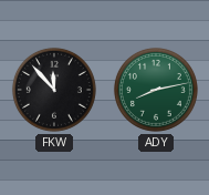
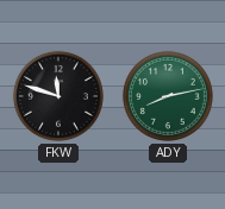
FKW: 11:53 -> 11:48
